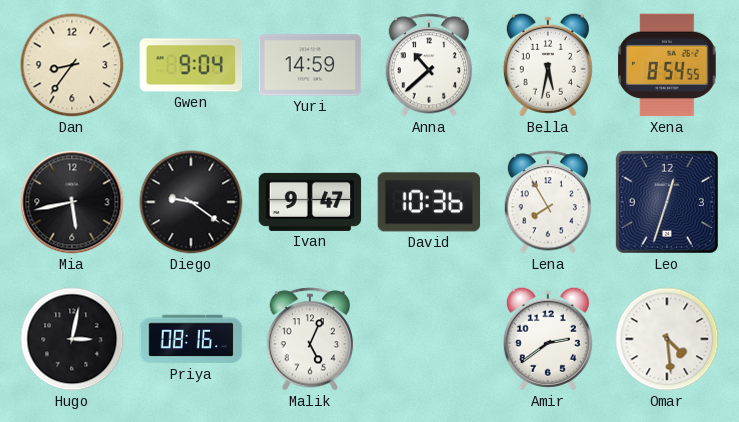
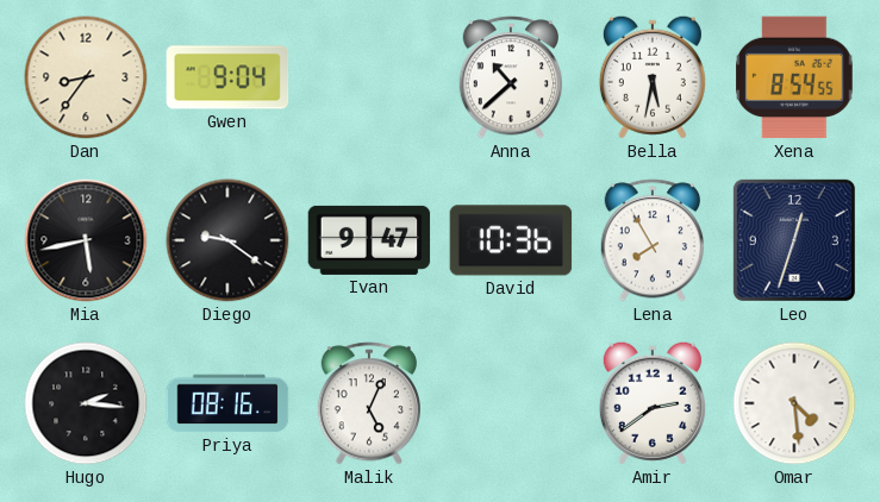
Yuri: 14:59 -> none
Hugo: 3:02 -> 2:16
